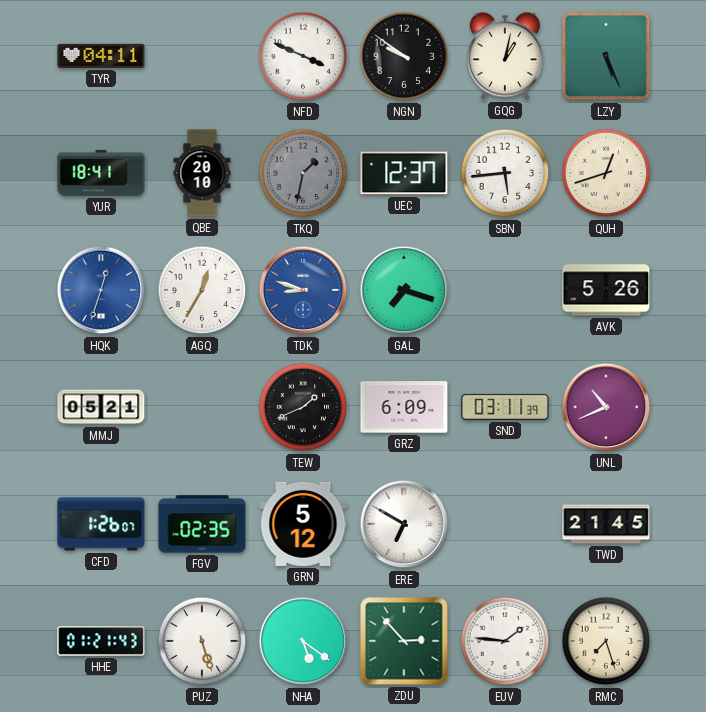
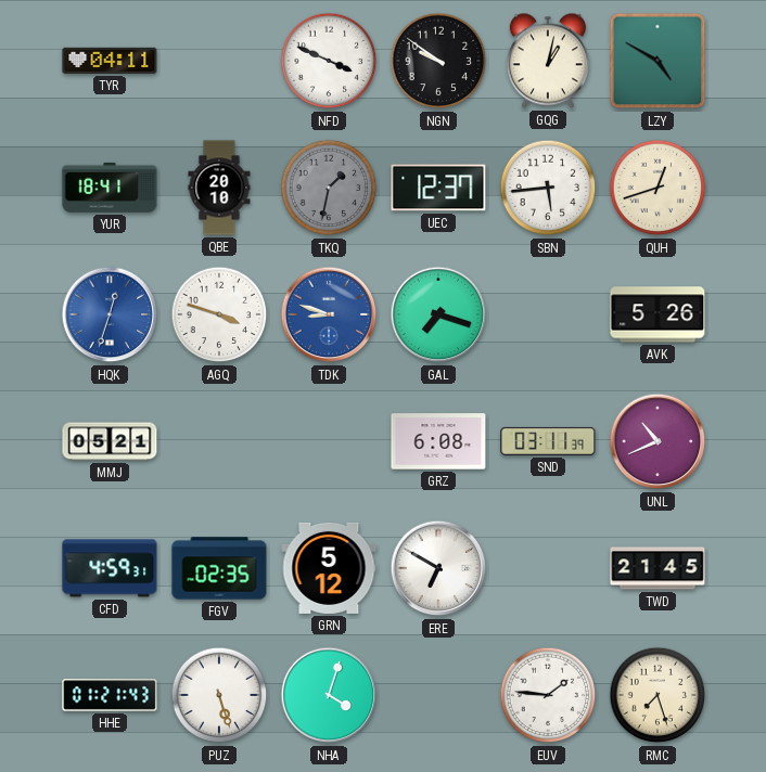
LZY: 5:26 -> 4:50
AGQ: 12:35 -> 3:48
TEW: 1:41 -> none
GRZ: 6:09 -> 6:08
CFD: 1:26 -> 4:59
NHA: 5:21 -> 4:03
ZDU: 2:53 -> none
